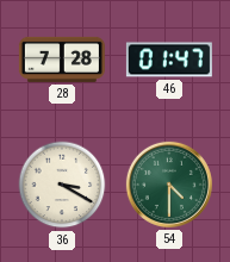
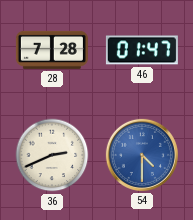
36: 3:20 -> 2:41
54 dial: green -> blue
